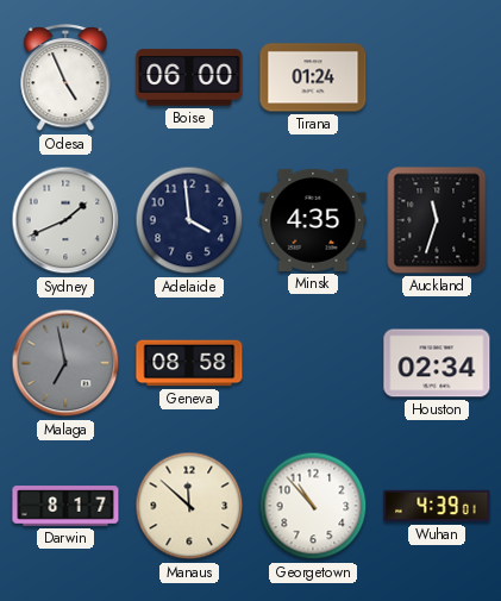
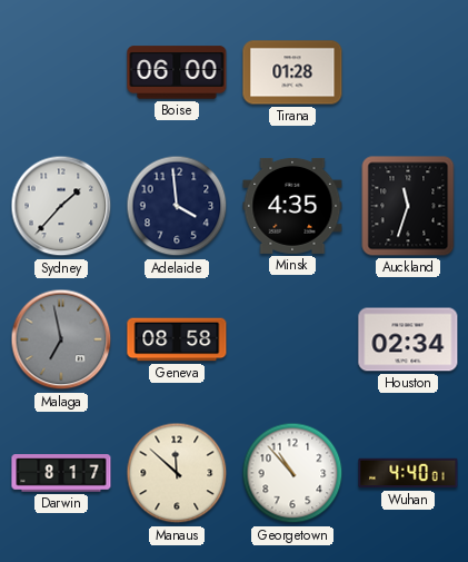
Odesa: 4:56 -> none
Tirana: 01:24 -> 01:28
Sydney: 1:41 -> 1:37
Wuhan: 4:39 -> 4:40
